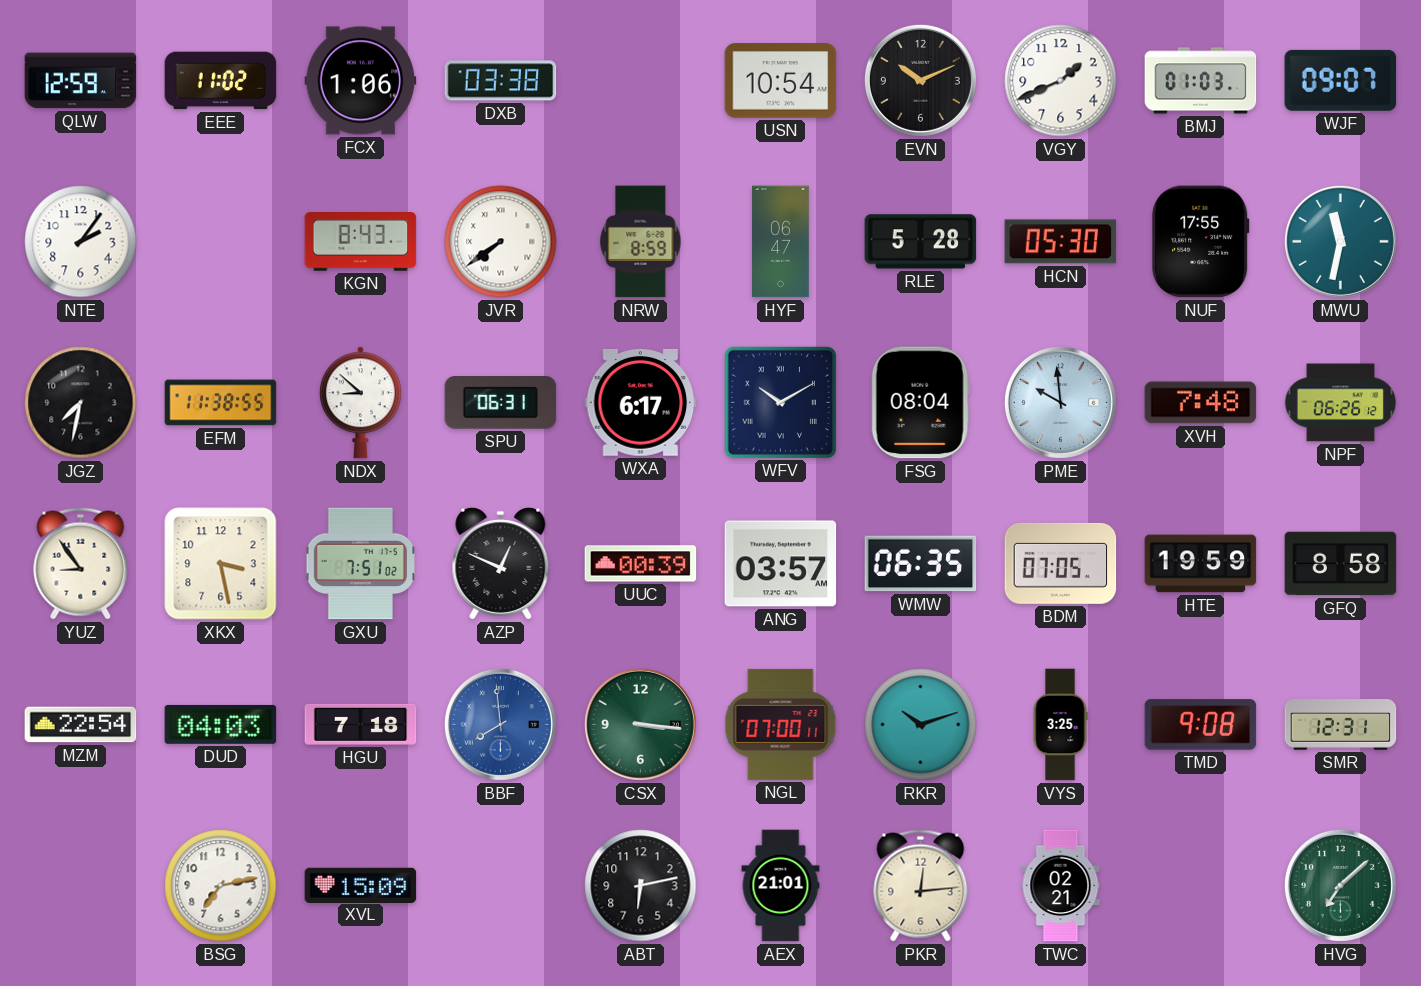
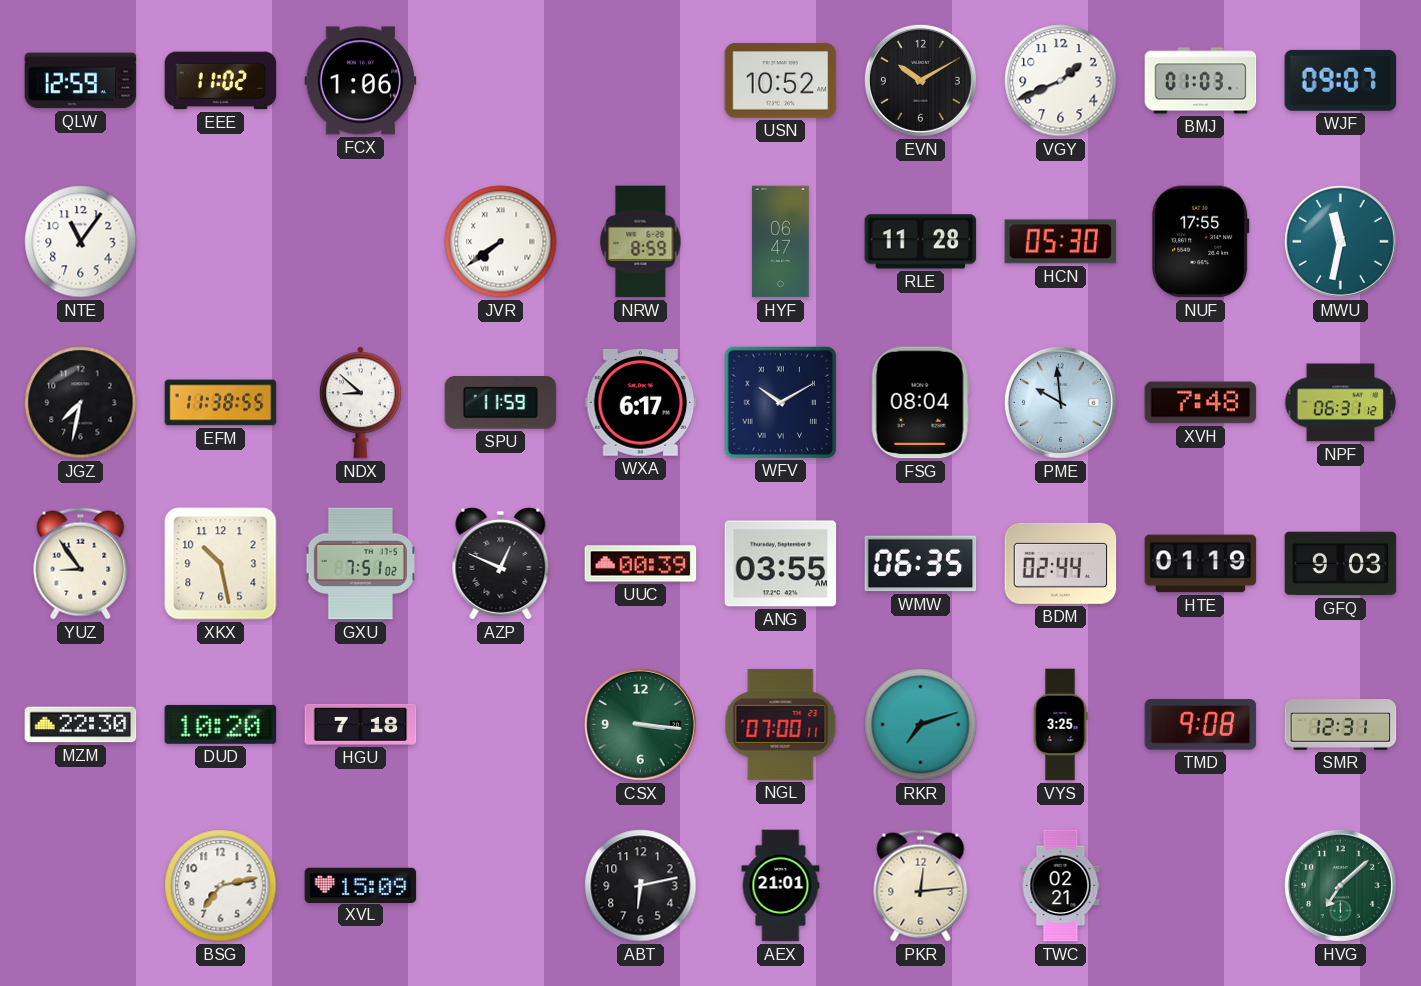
DXB: 03:38 -> none
USN: 10:54 -> 10:52
EVN: 10:11 -> 10:10
NTE: 2:06 -> 11:06
KGN: 8:43 -> none
RLE: 5:28 -> 11:28
SPU: 06:31 -> 11:59
NPF: 06:26 -> 06:31
XKX: 3:28 -> 10:28
ANG: 03:57 -> 03:55
BDM: 07:05 -> 02:44
HTE: 19:59 -> 01:19
GFQ: 8:58 -> 9:03
MZM: 22:54 -> 22:30
DUD: 04:03 -> 10:20
BBF: 7:59 -> none
RKR: 10:12 -> 7:12
